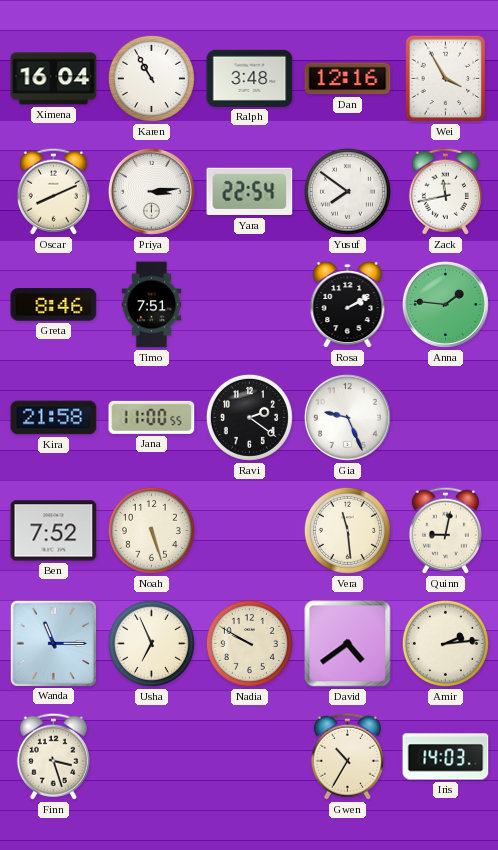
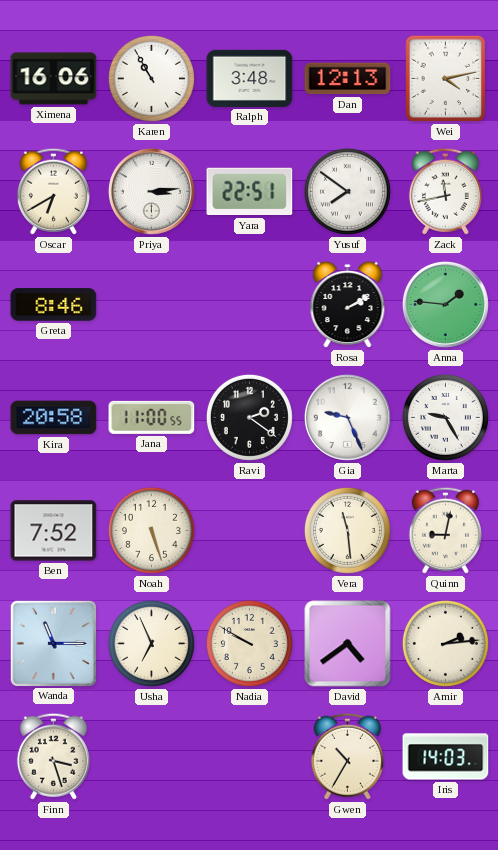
Ximena: 16:04 -> 16:06
Dan: 12:16 -> 12:13
Wei: 3:55 -> 4:13
Oscar: 8:11 -> 6:40
Yara: 22:54 -> 22:51
Timo: 7:51 -> none
Kira: 21:58 -> 20:58
Marta: none -> 9:25
